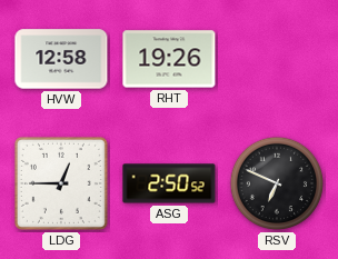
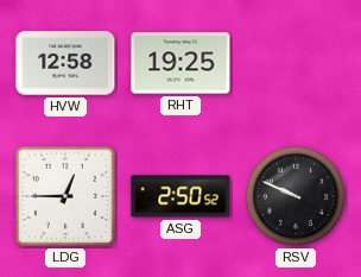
RHT: 19:26 -> 19:25
RSV: 6:49 -> 9:49
